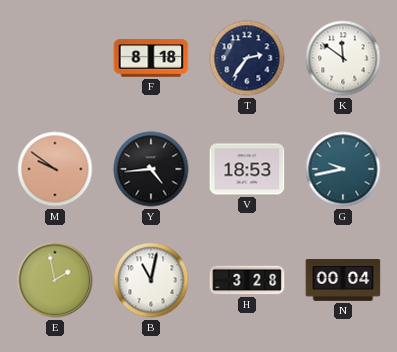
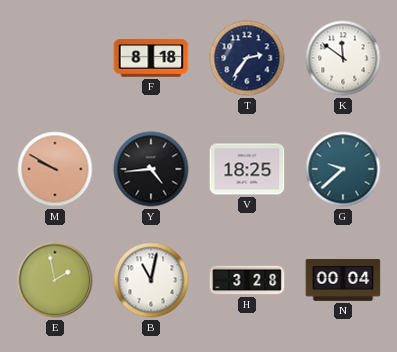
M: 9:51 -> 9:50
V: 18:53 -> 18:25
G: 9:43 -> 9:38
